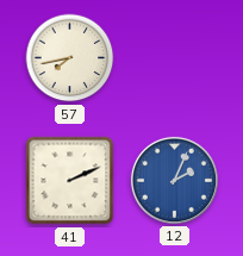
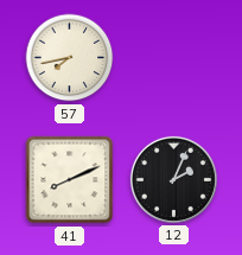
41: 2:11 -> 8:11
12 dial: blue -> black
